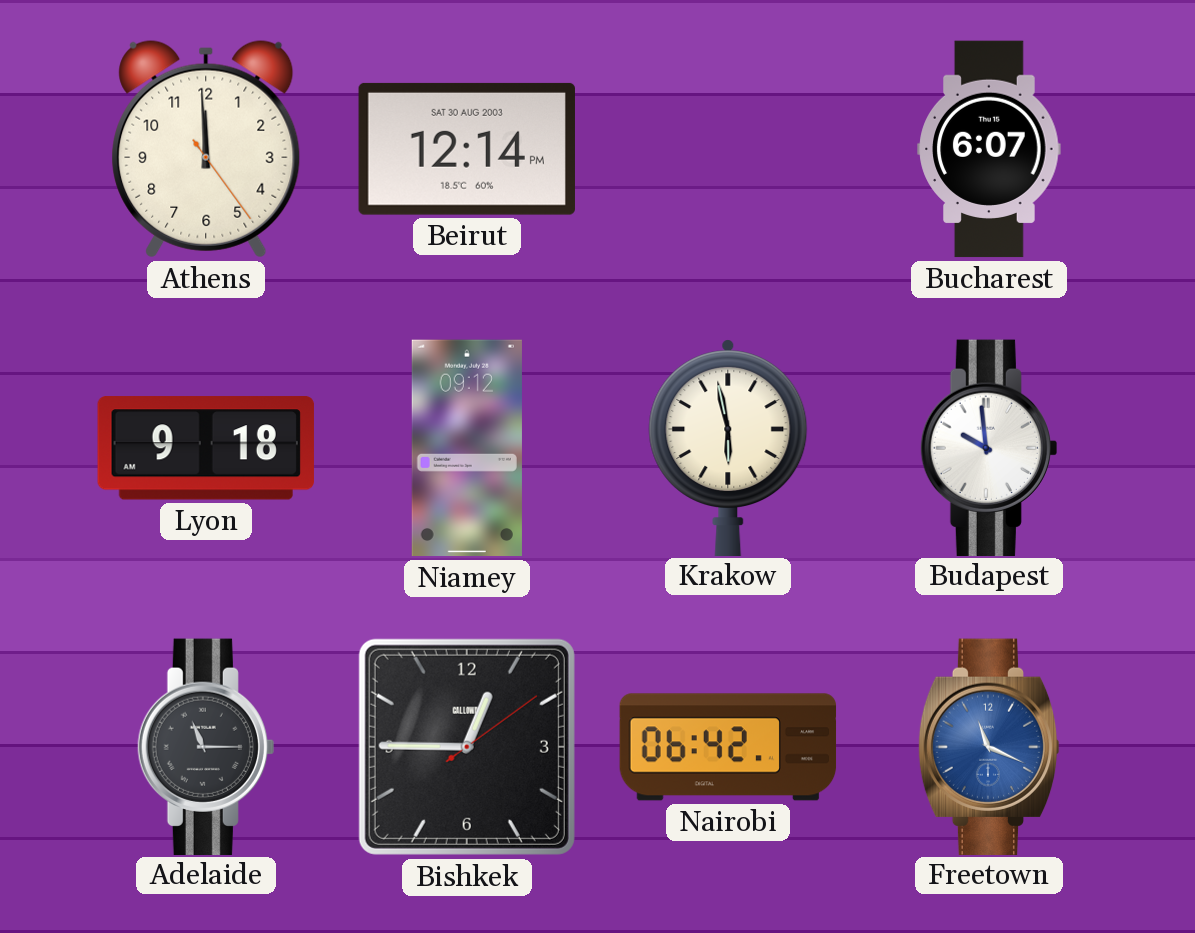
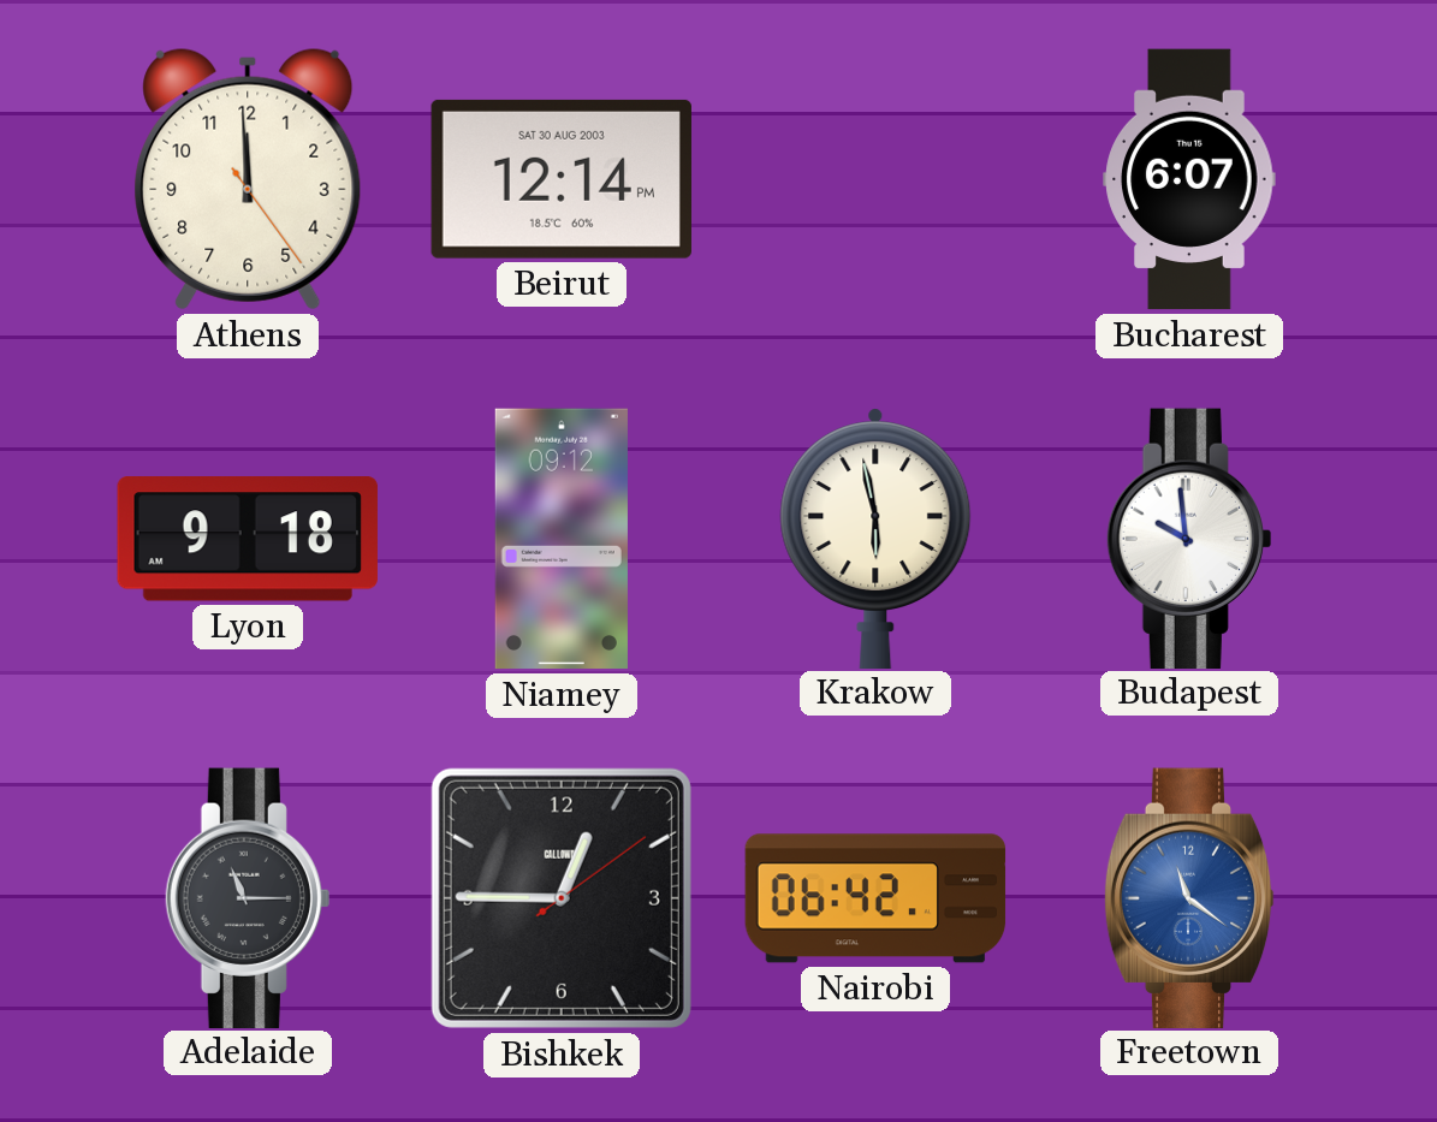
Freetown: 11:19 -> 11:21
